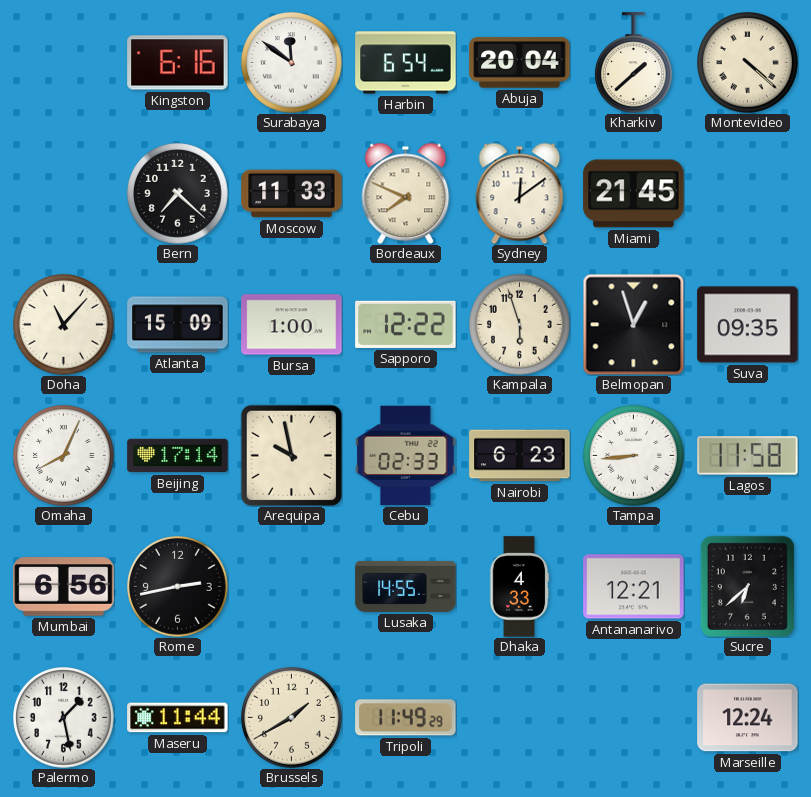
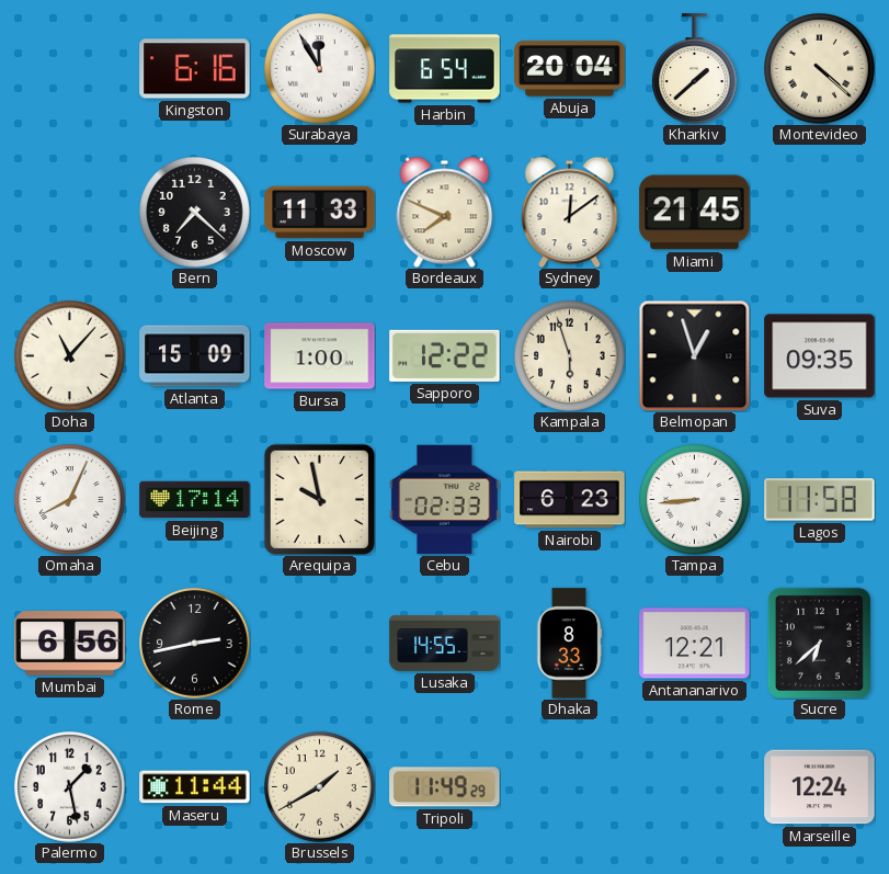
Surabaya: 11:51 -> 11:55
Dhaka: 4:33 -> 8:33
